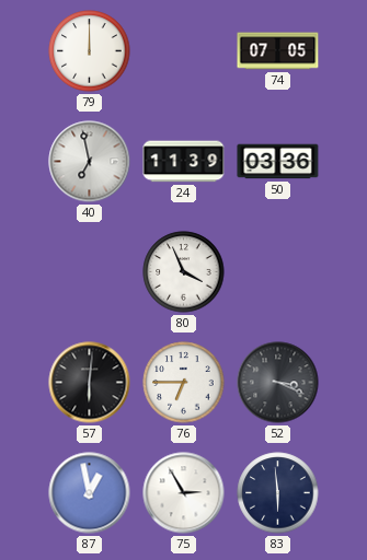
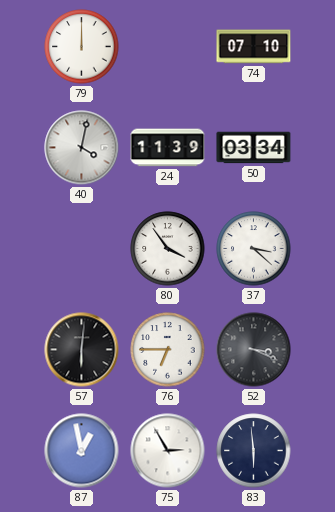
74: 07:05 -> 07:10
40: 6:58 -> 4:02
50: 03:36 -> 03:34
80: 3:56 -> 3:54
37: none -> 3:22
